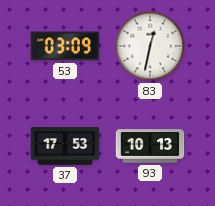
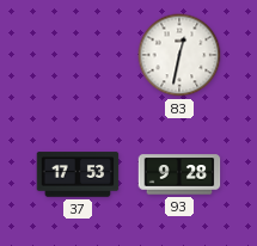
53: 03:09 -> none
93: 10:13 -> 9:28
